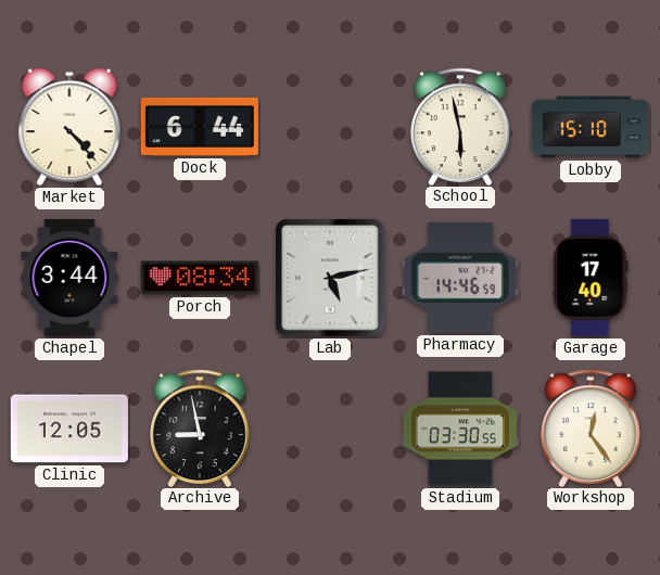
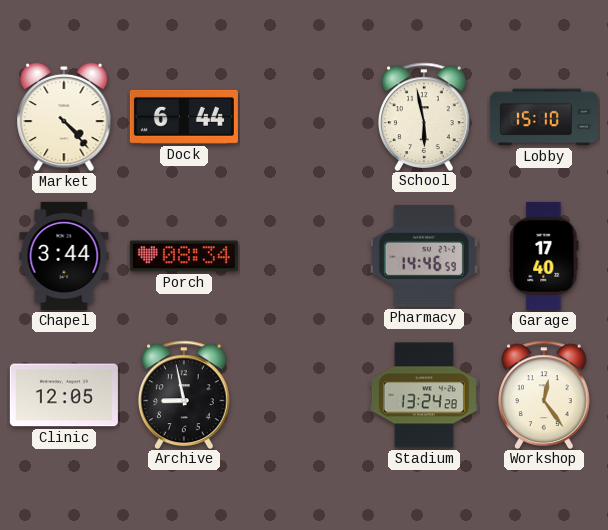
Lab: 5:13 -> none
Stadium: 03:30 -> 13:24
